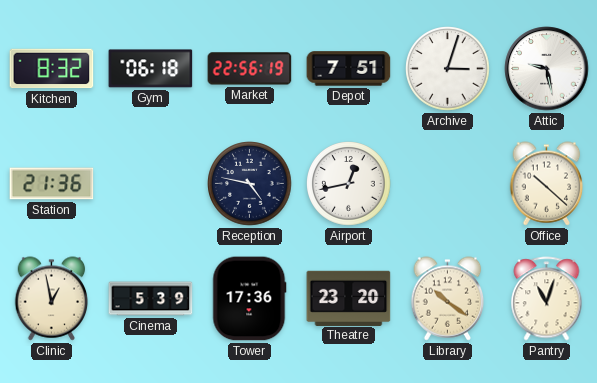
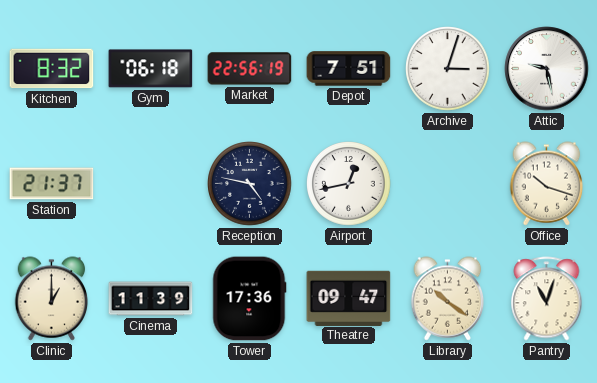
Station: 21:36 -> 21:37
Office: 10:22 -> 10:18
Clinic: 12:58 -> 1:00
Cinema: 5:39 -> 11:39
Theatre: 23:20 -> 09:47
